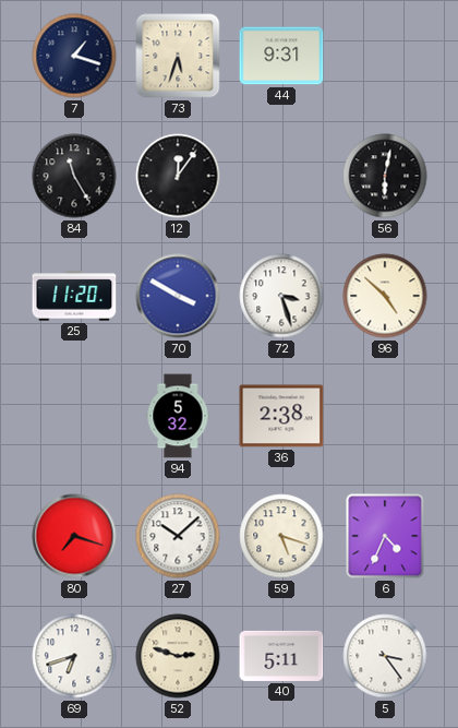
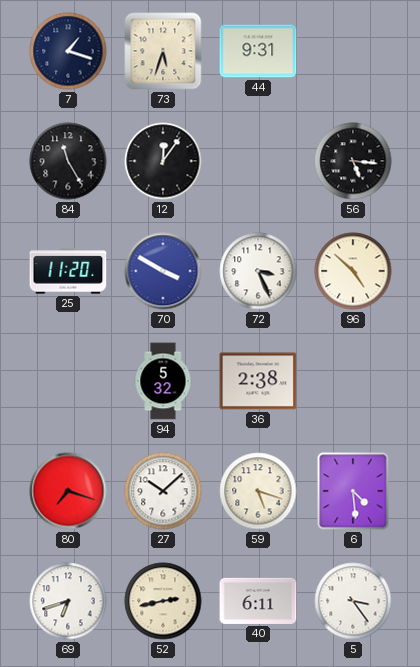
56: 6:02 -> 5:16
72: 3:27 -> 3:26
6: 4:34 -> 4:29
52: 2:48 -> 2:43
40: 5:11 -> 6:11
